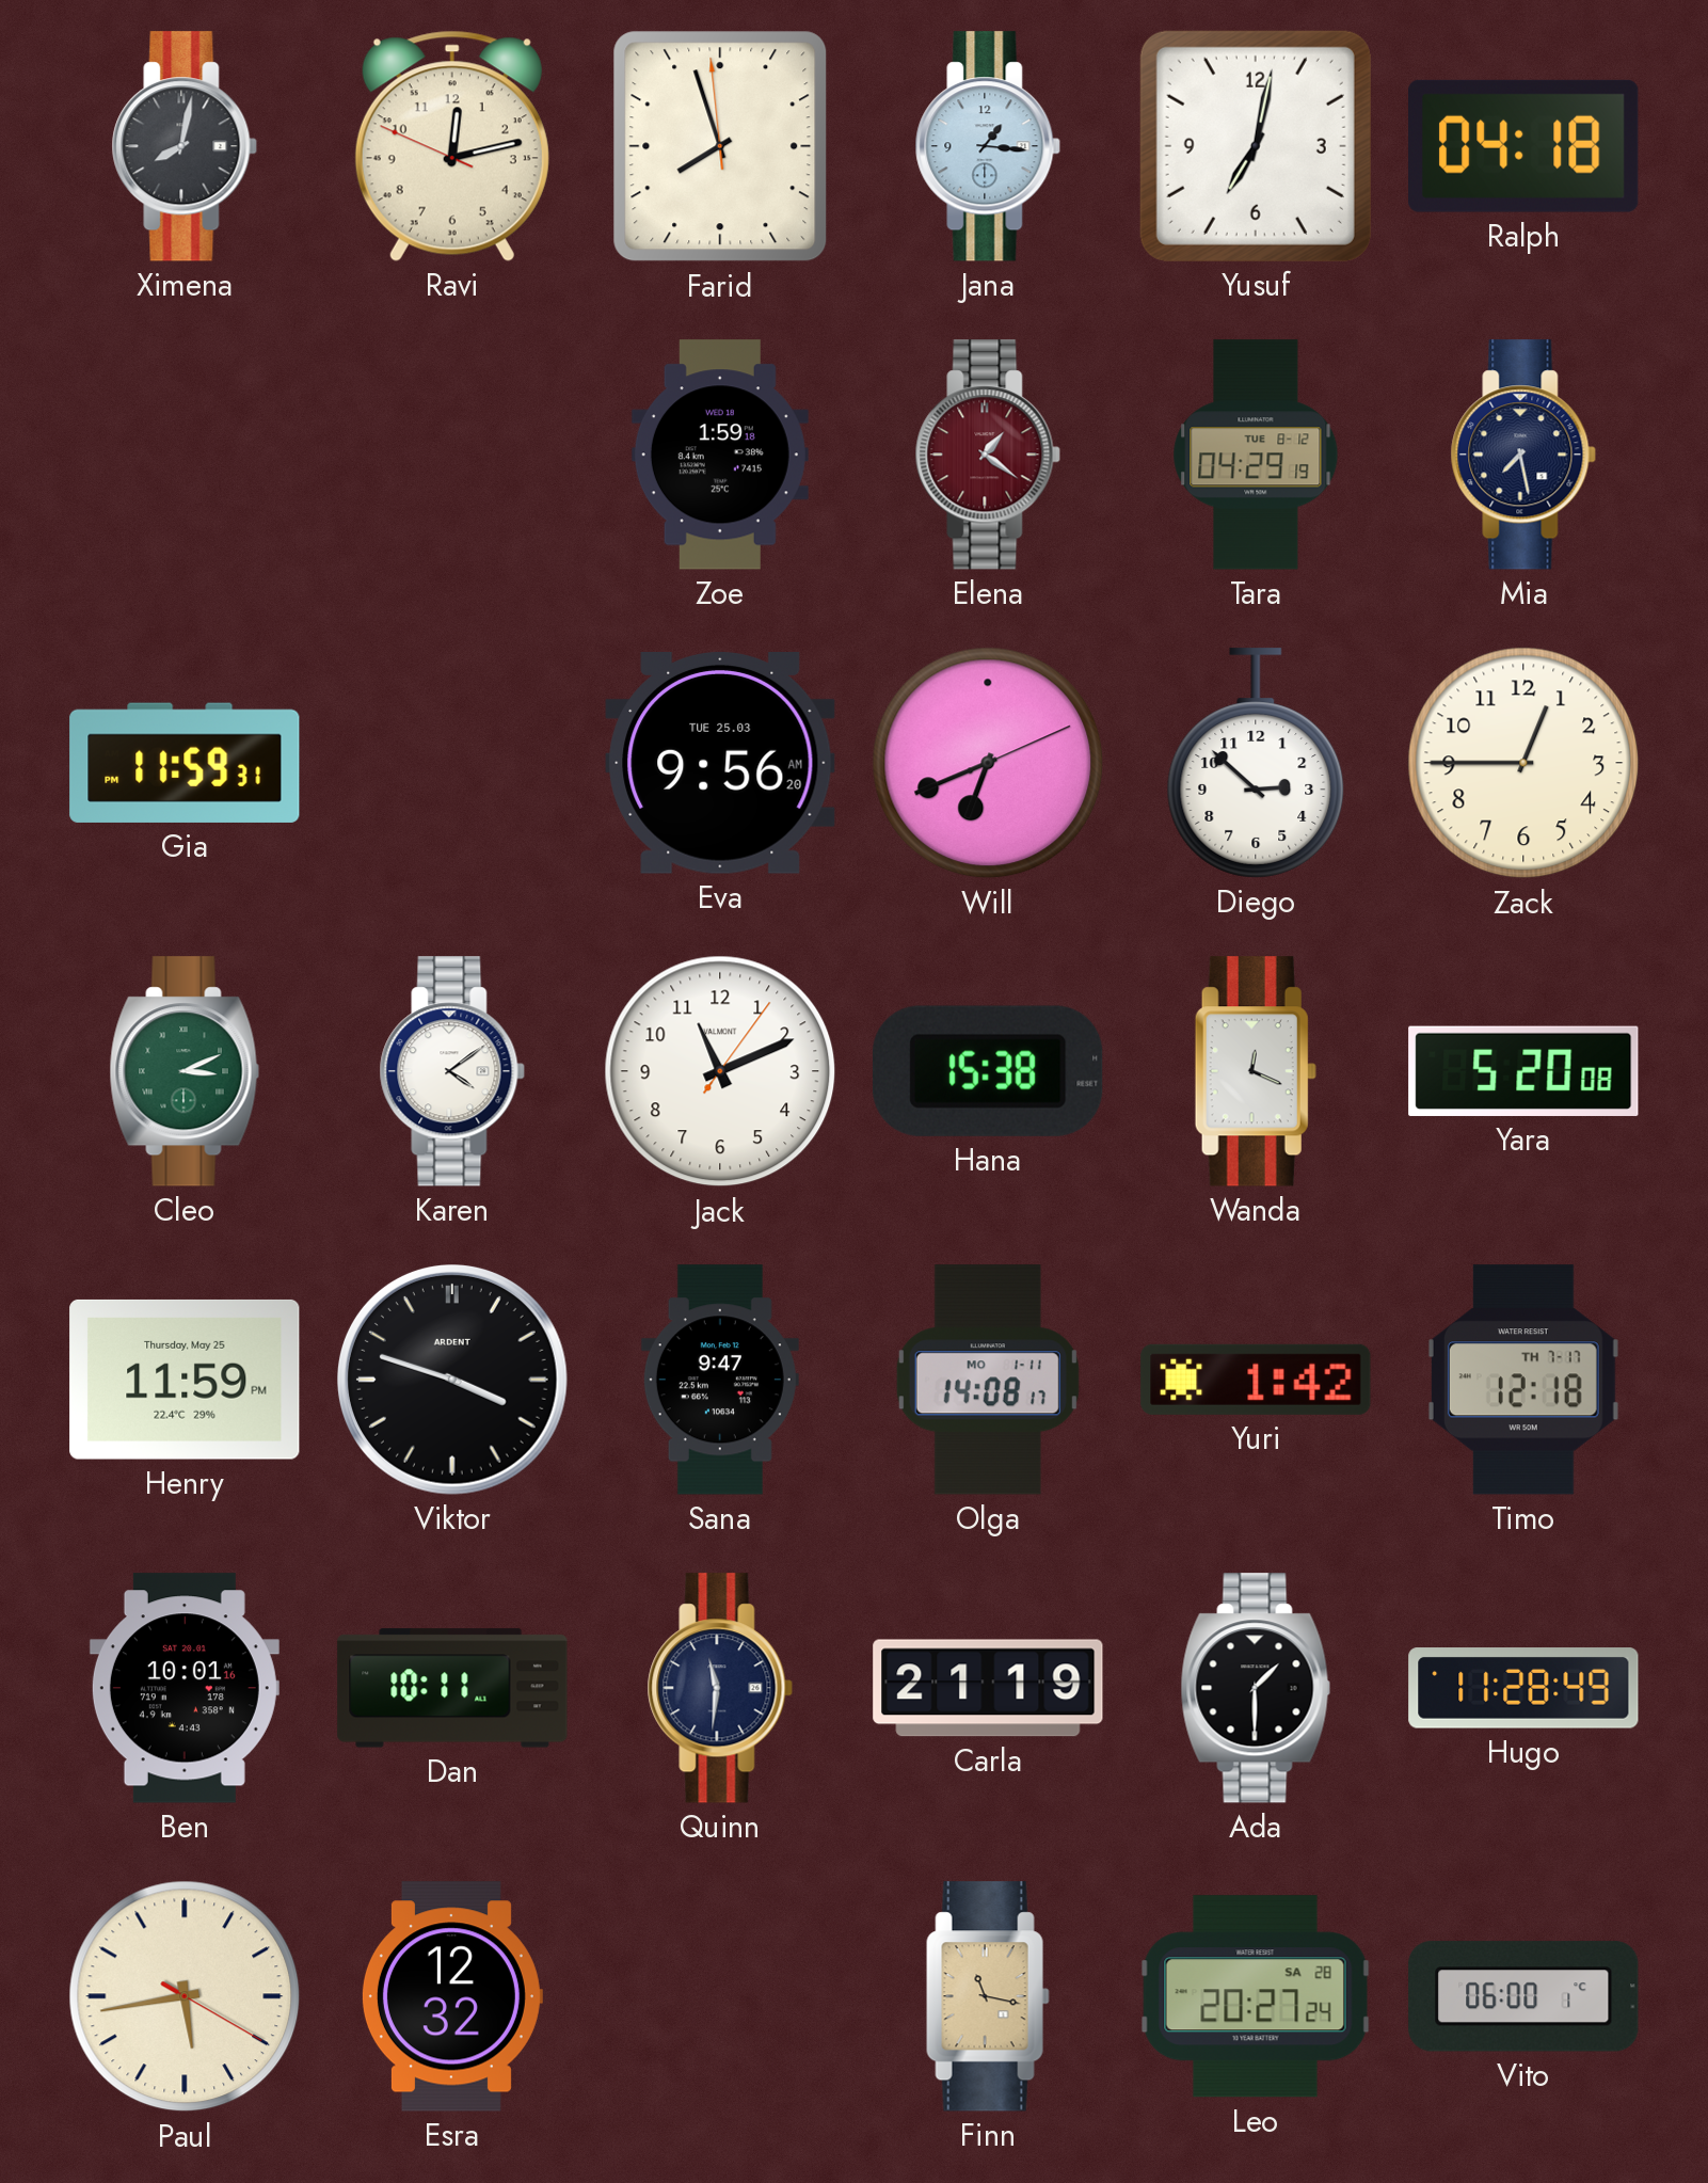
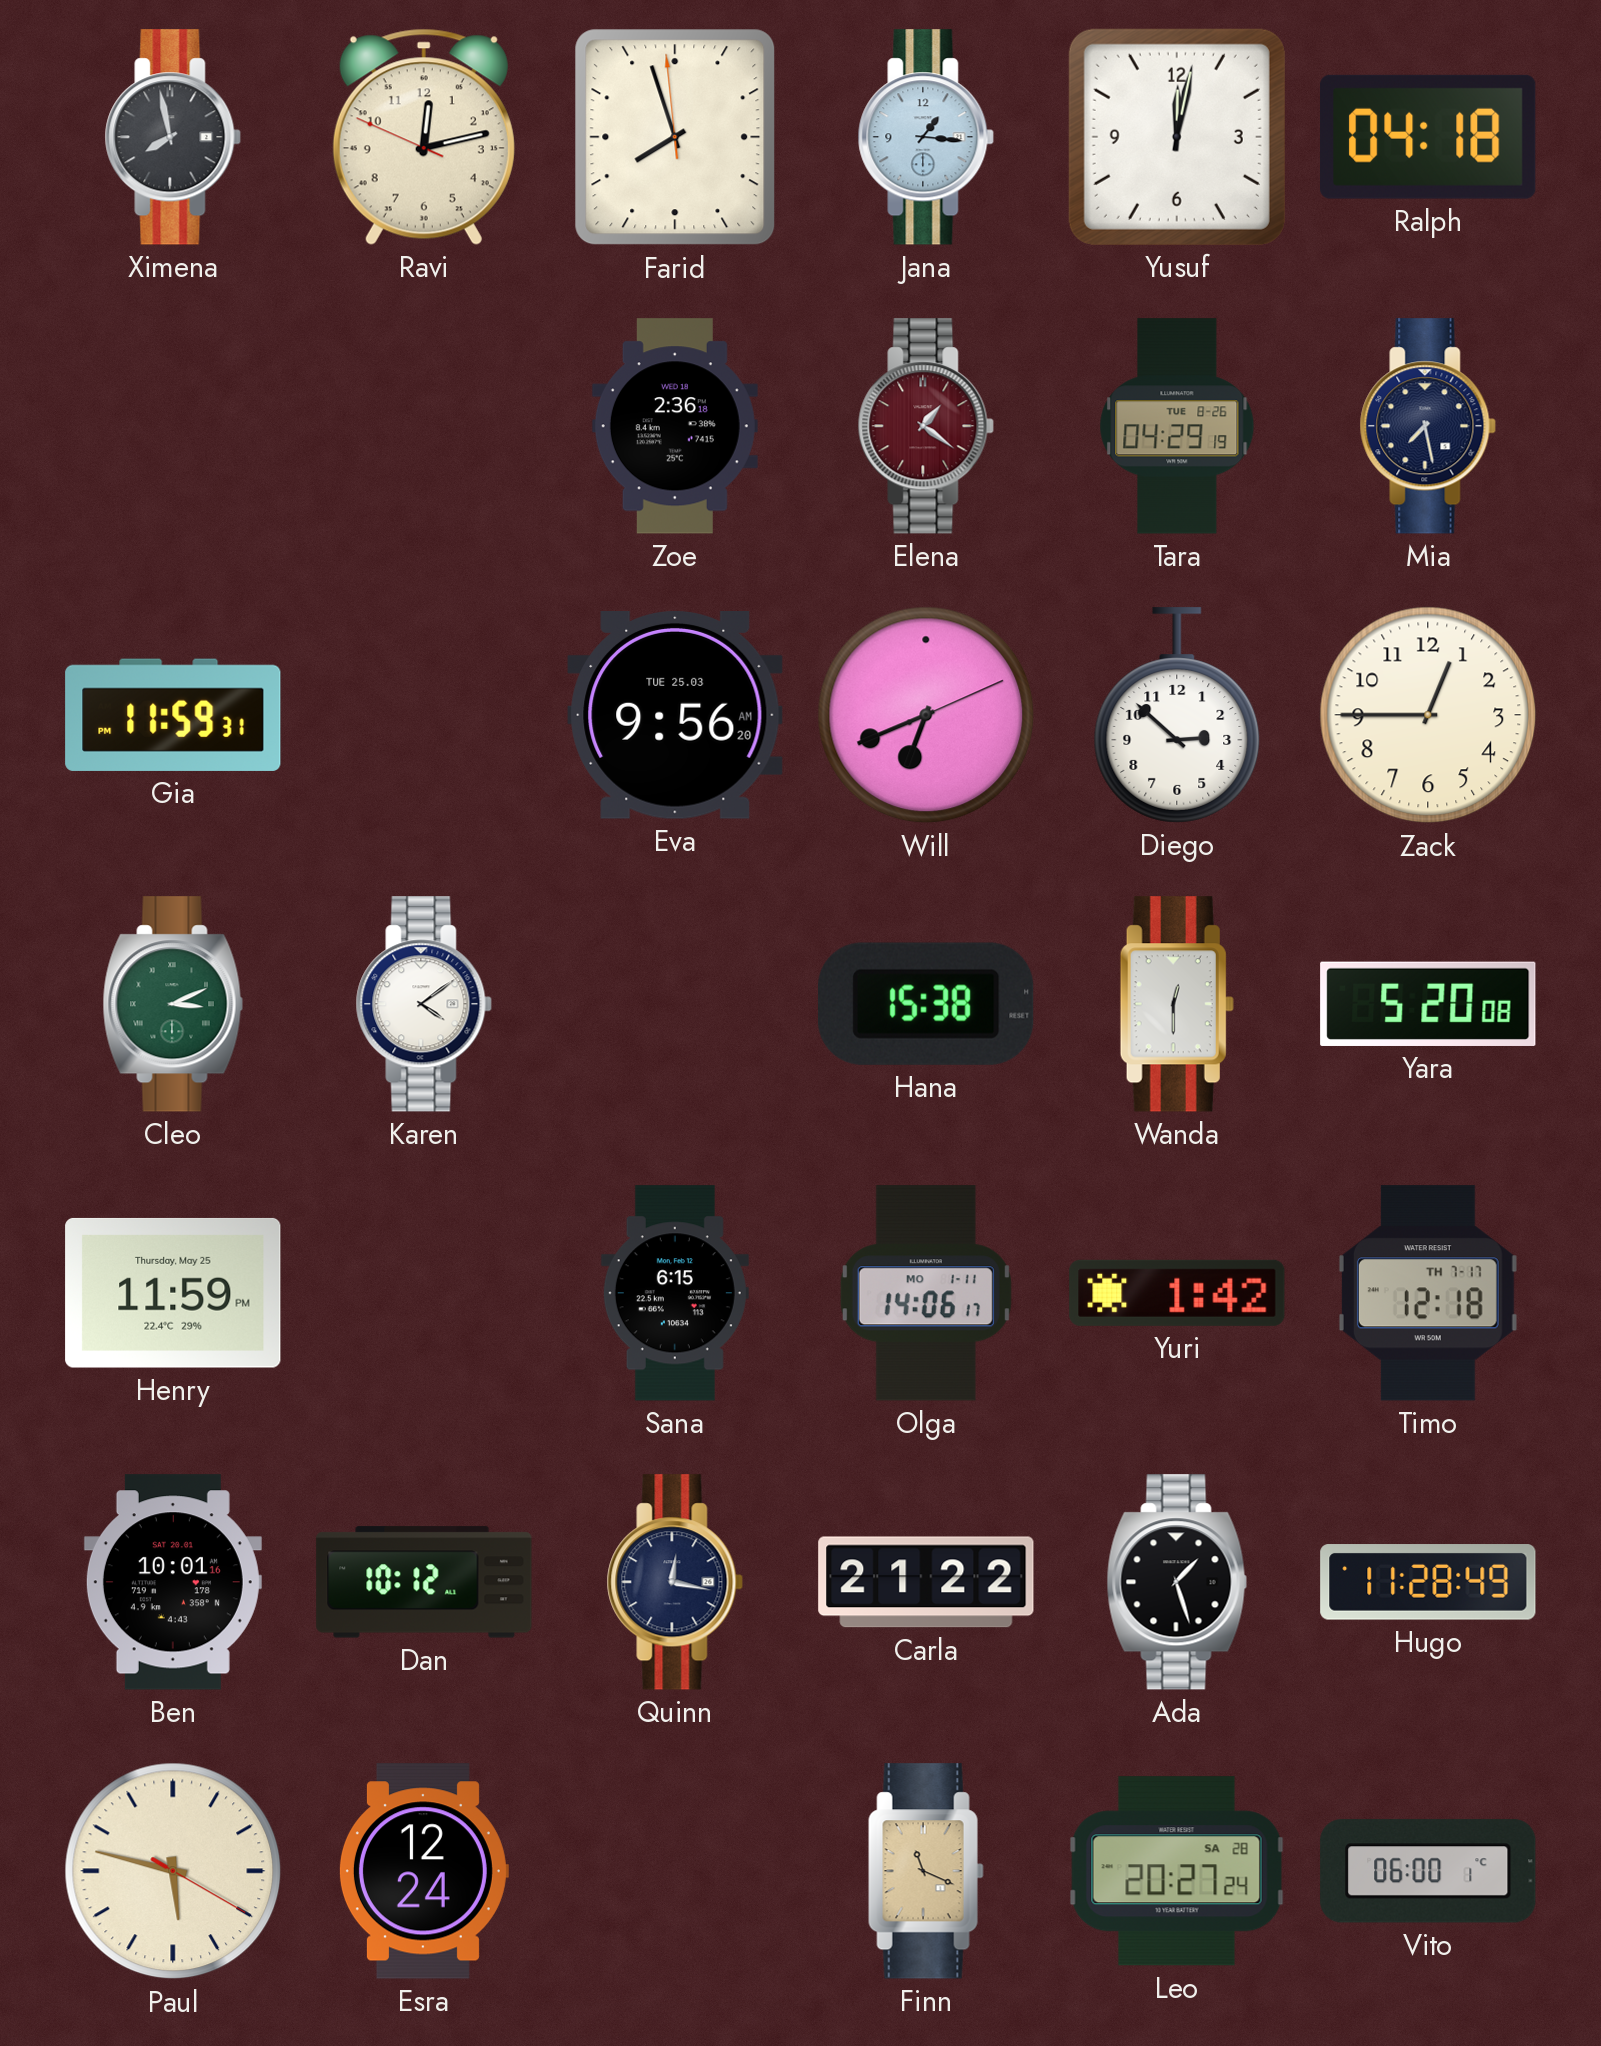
Ximena: 8:02 -> 7:58
Yusuf: 7:02 -> 12:02
Zoe: 1:59 -> 2:36
Tara date: TUE 8-12 -> TUE 8-26
Jack: 11:11 -> none
Wanda: 12:19 -> 12:30
Viktor: 3:48 -> none
Sana: 9:47 -> 6:15
Olga: 14:08 -> 14:06
Dan: 10:11 -> 10:12
Quinn: 11:31 -> 12:17
Carla: 21:19 -> 21:22
Ada: 1:30 -> 1:27
Paul: 5:43 -> 5:47
Esra: 12:32 -> 12:24
Finn: 11:17 -> 11:19
